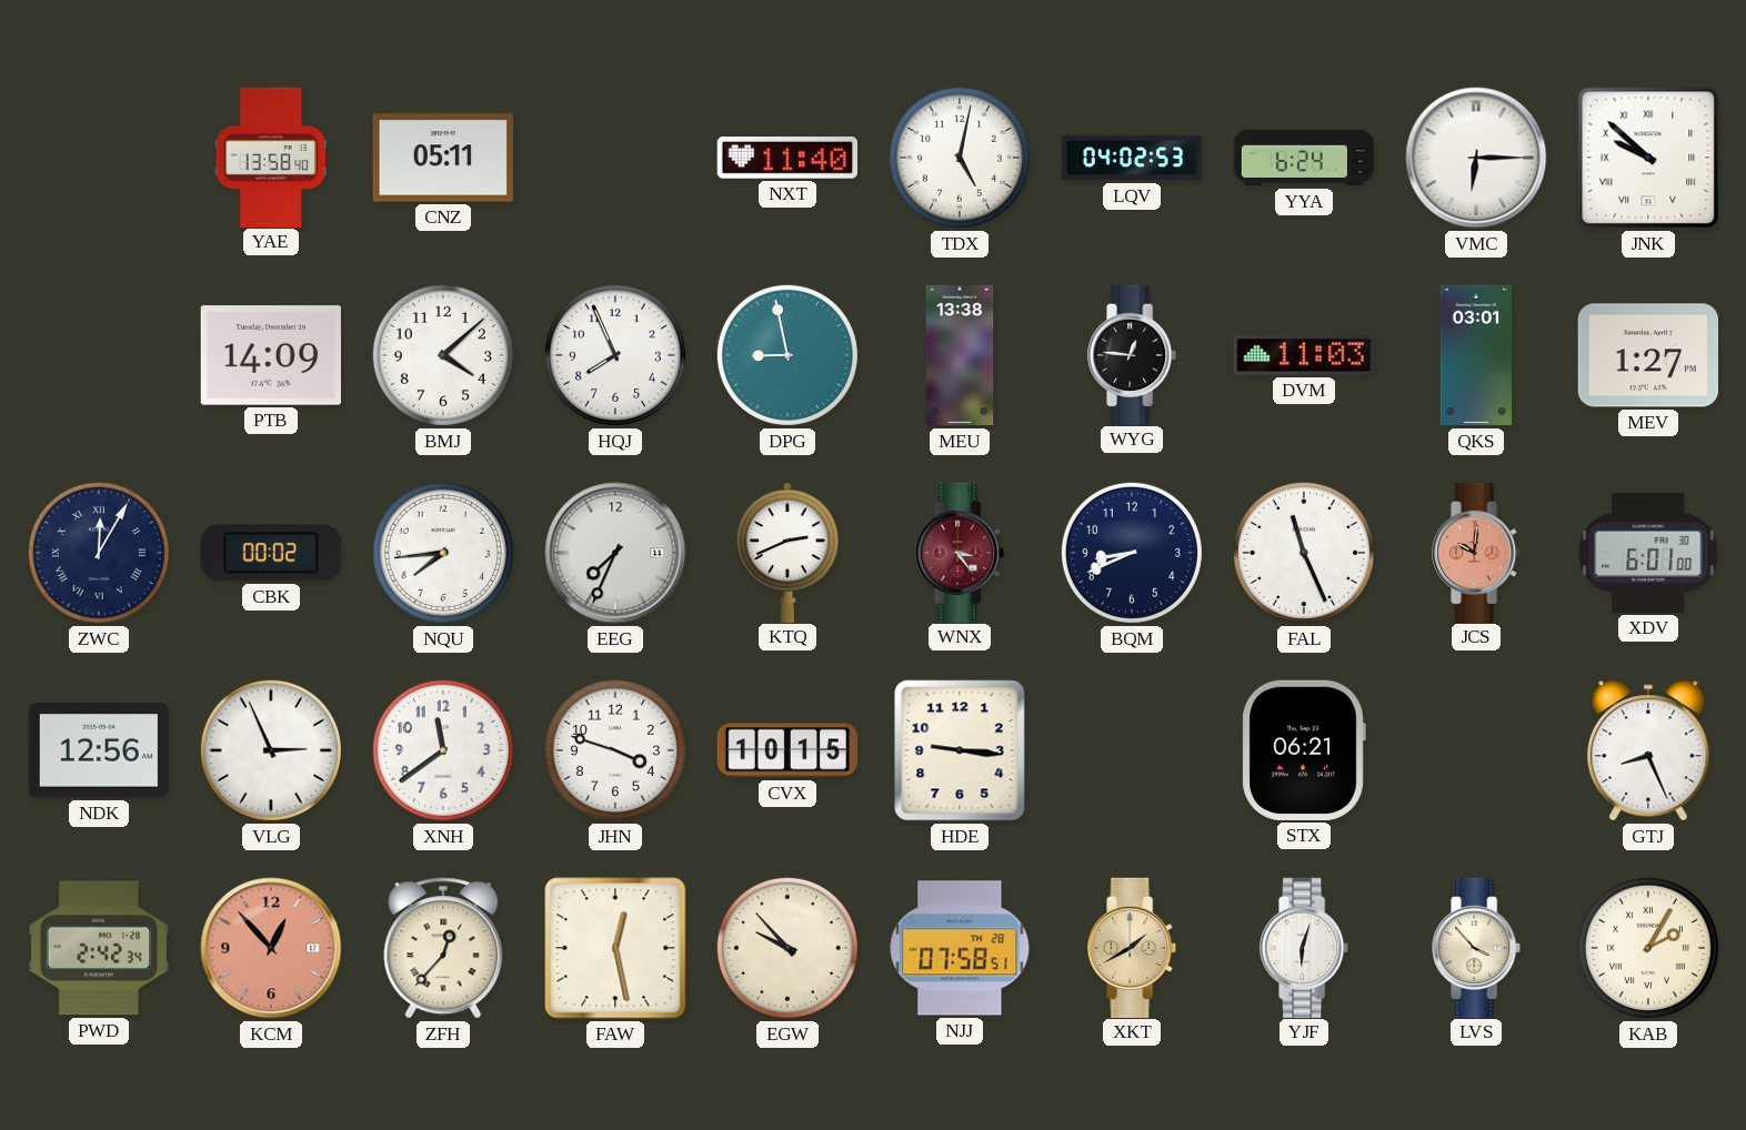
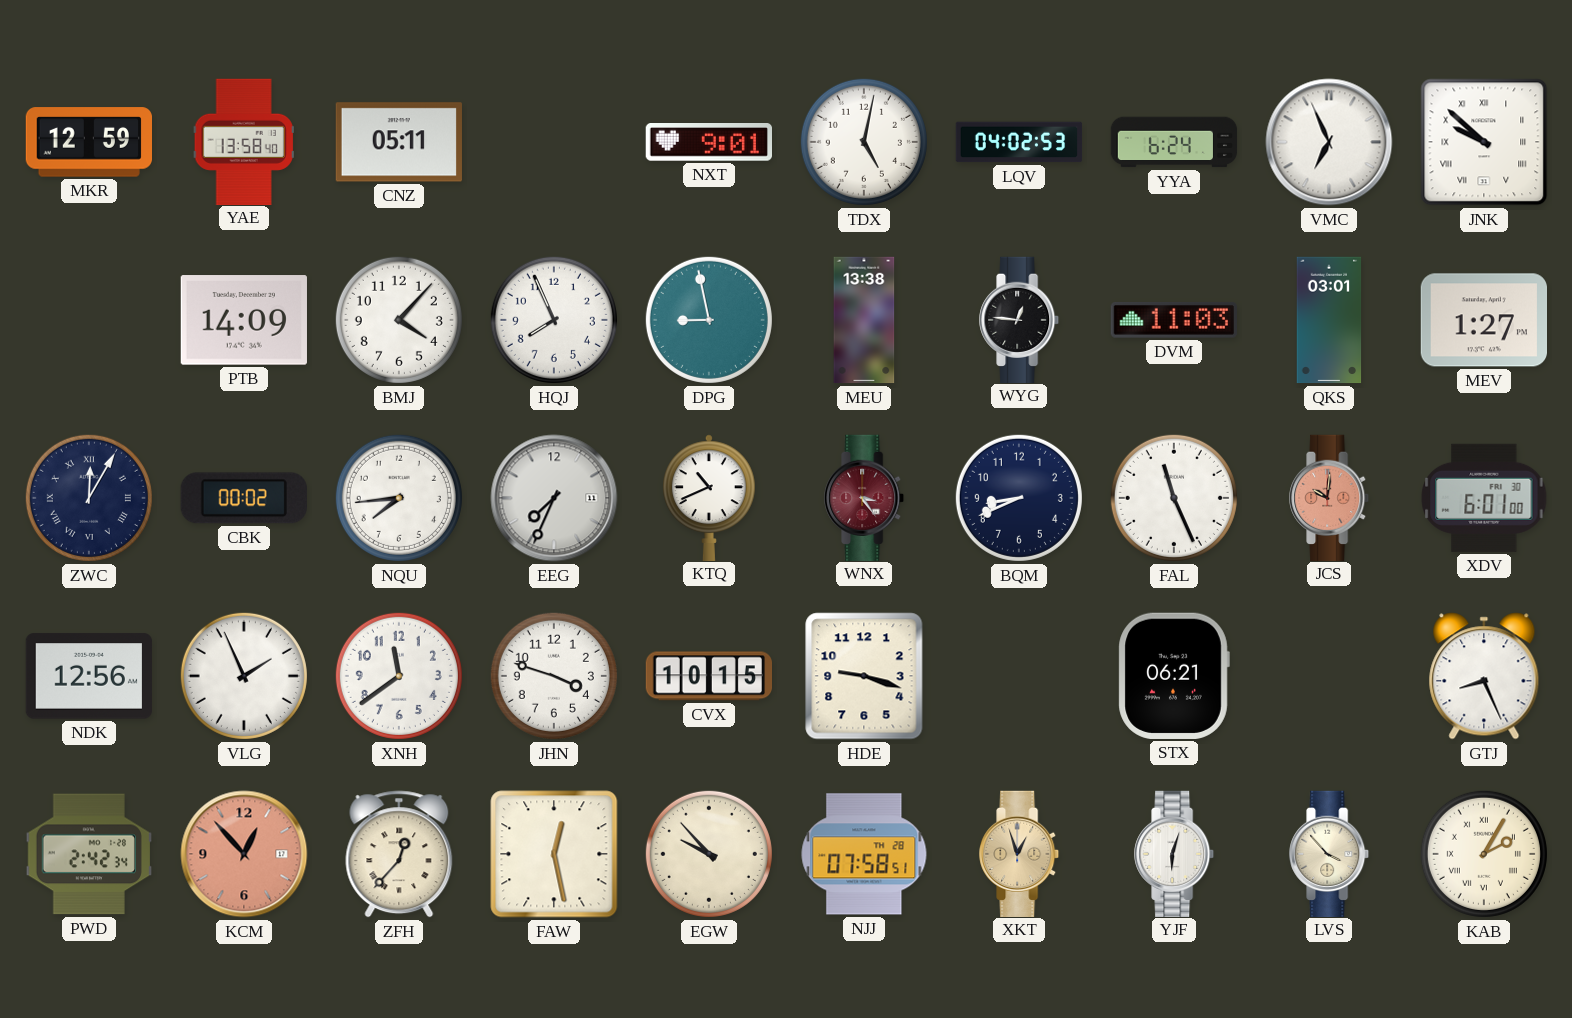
MKR: none -> 12:59
NXT: 11:40 -> 9:01
VMC: 6:15 -> 6:56
BMJ: 4:08 -> 4:07
KTQ: 2:41 -> 10:41
VLG: 2:56 -> 1:56
HDE: 9:16 -> 9:18
XKT: 1:40 -> 12:57
